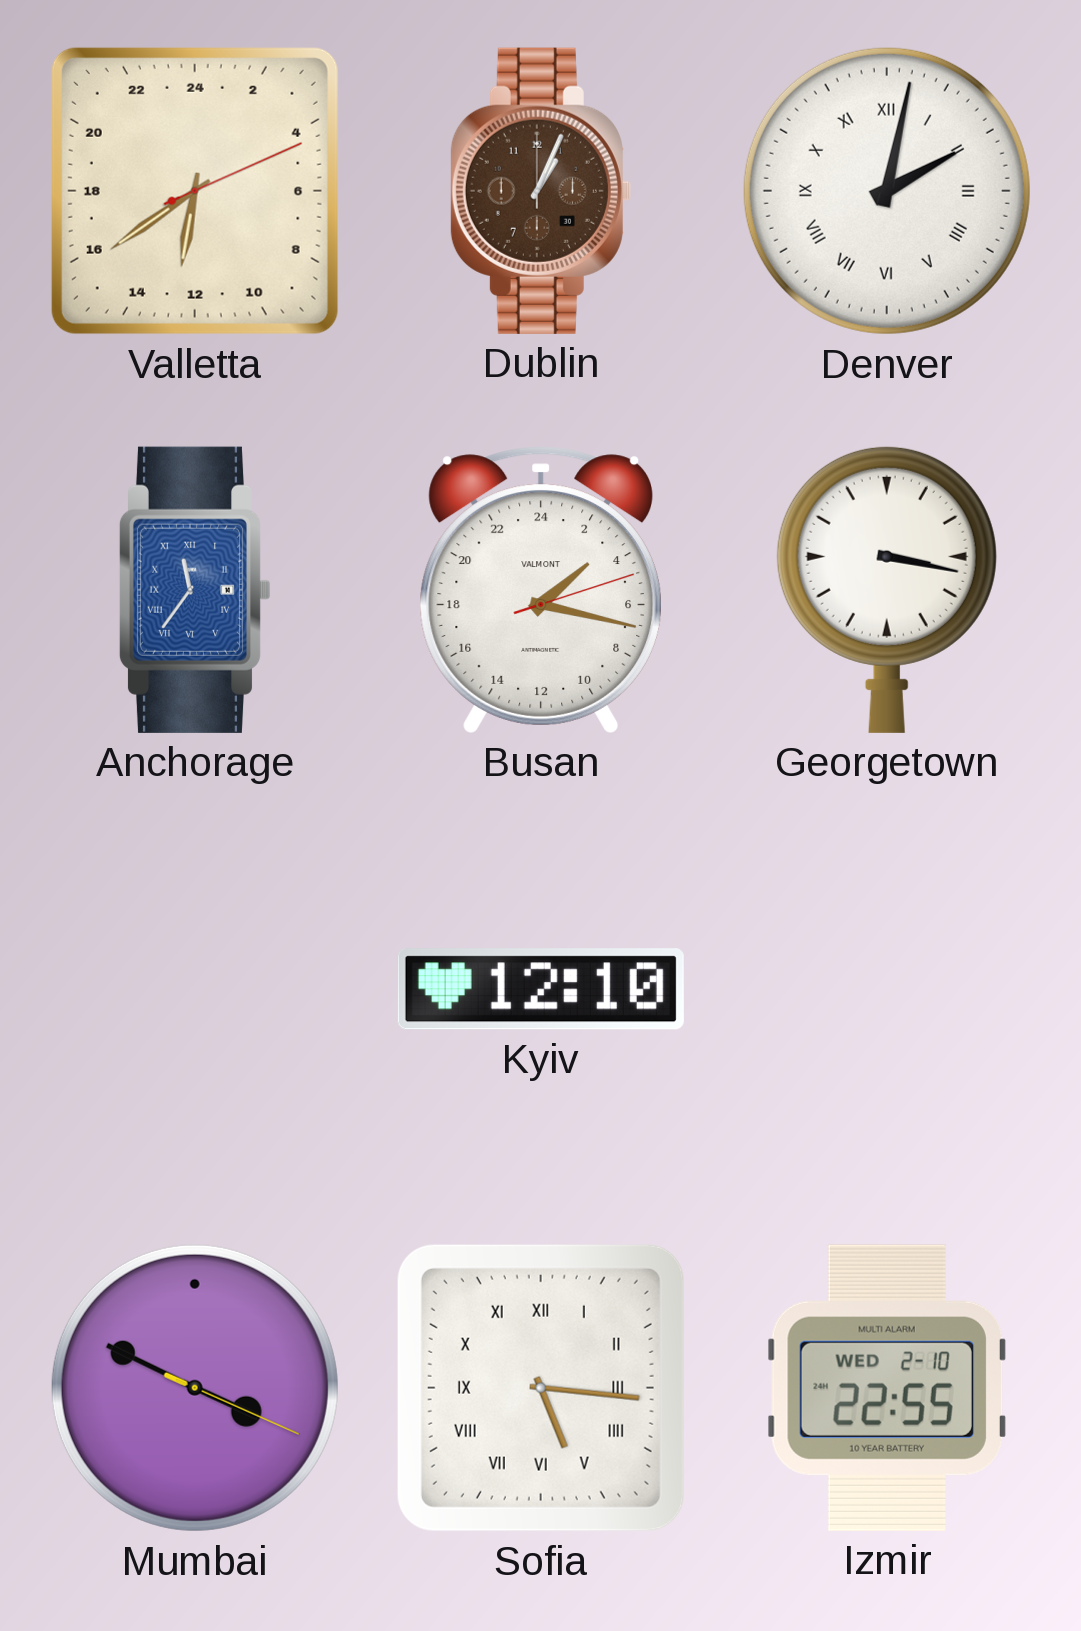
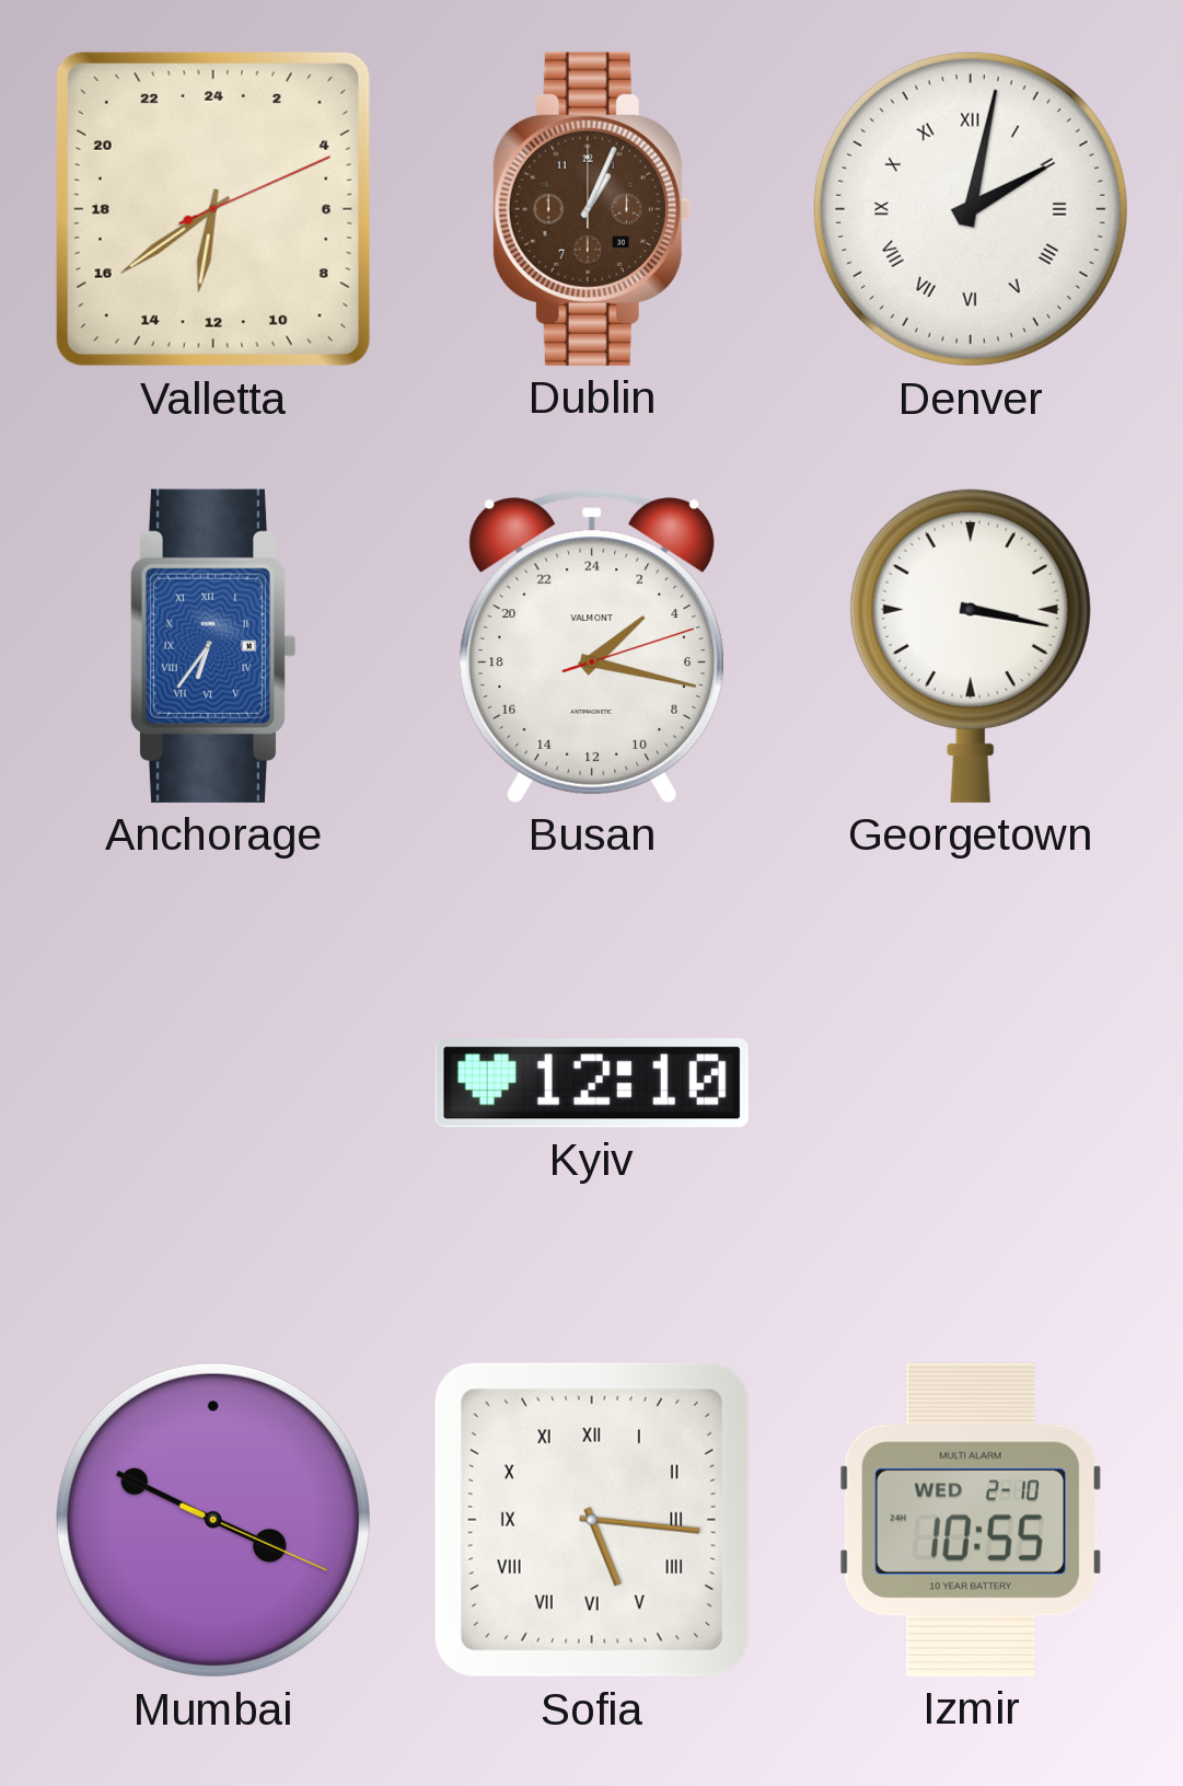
Anchorage: 11:36 -> 6:36
Izmir: 22:55 -> 10:55
